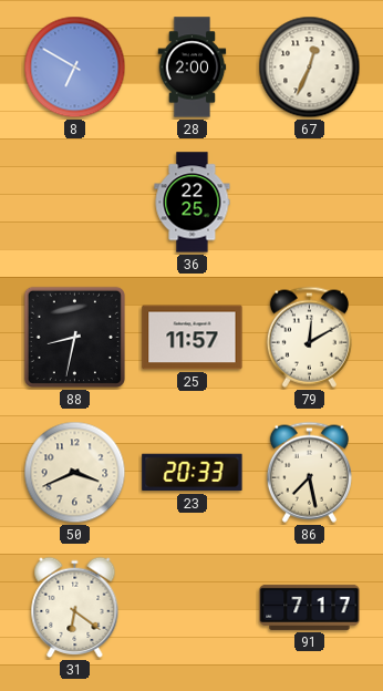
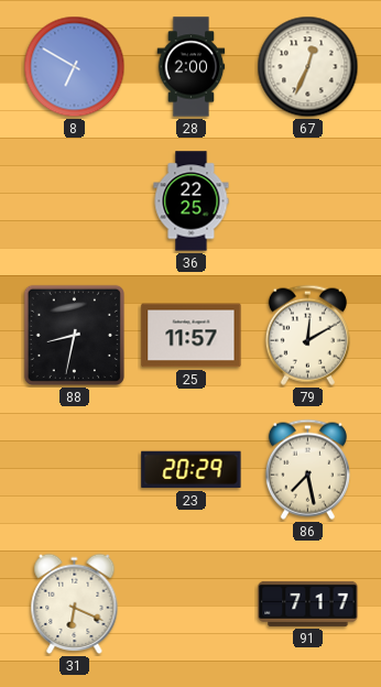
50: 3:41 -> none
23: 20:33 -> 20:29
31: 6:21 -> 6:19
